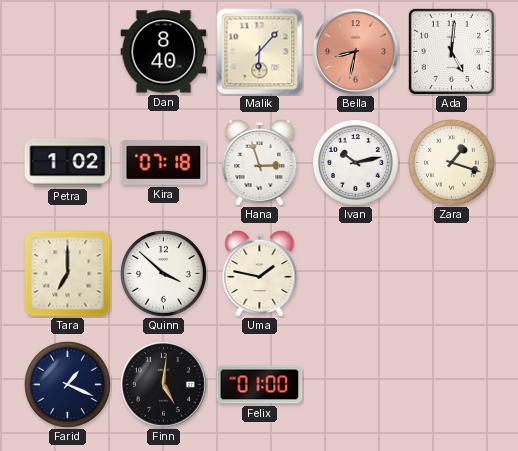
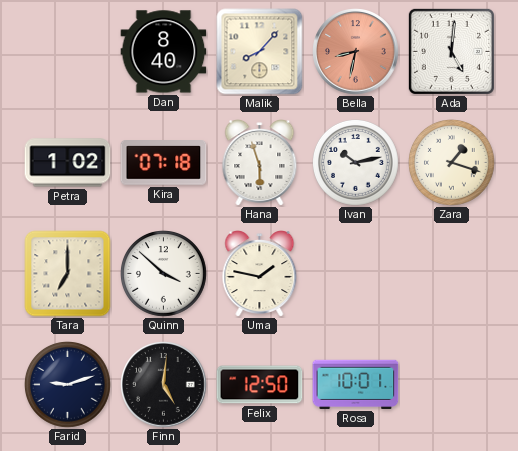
Malik: 6:07 -> 8:07
Hana: 2:57 -> 5:57
Farid: 1:19 -> 9:12
Felix: 01:00 -> 12:50
Rosa: none -> 10:01
